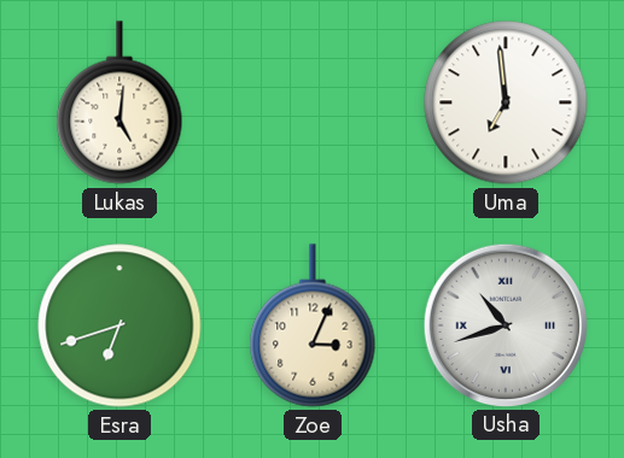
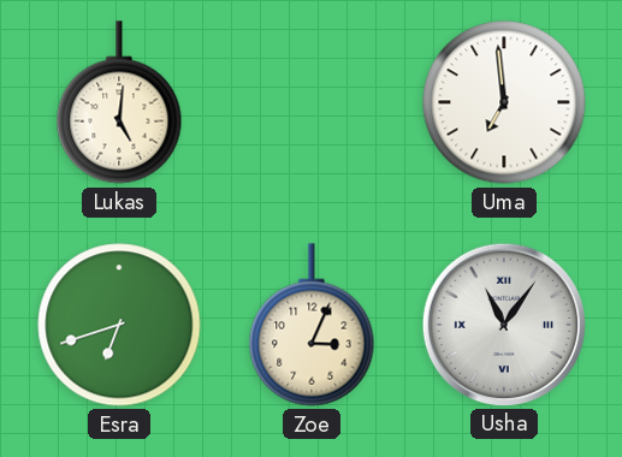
Usha: 10:42 -> 11:06
